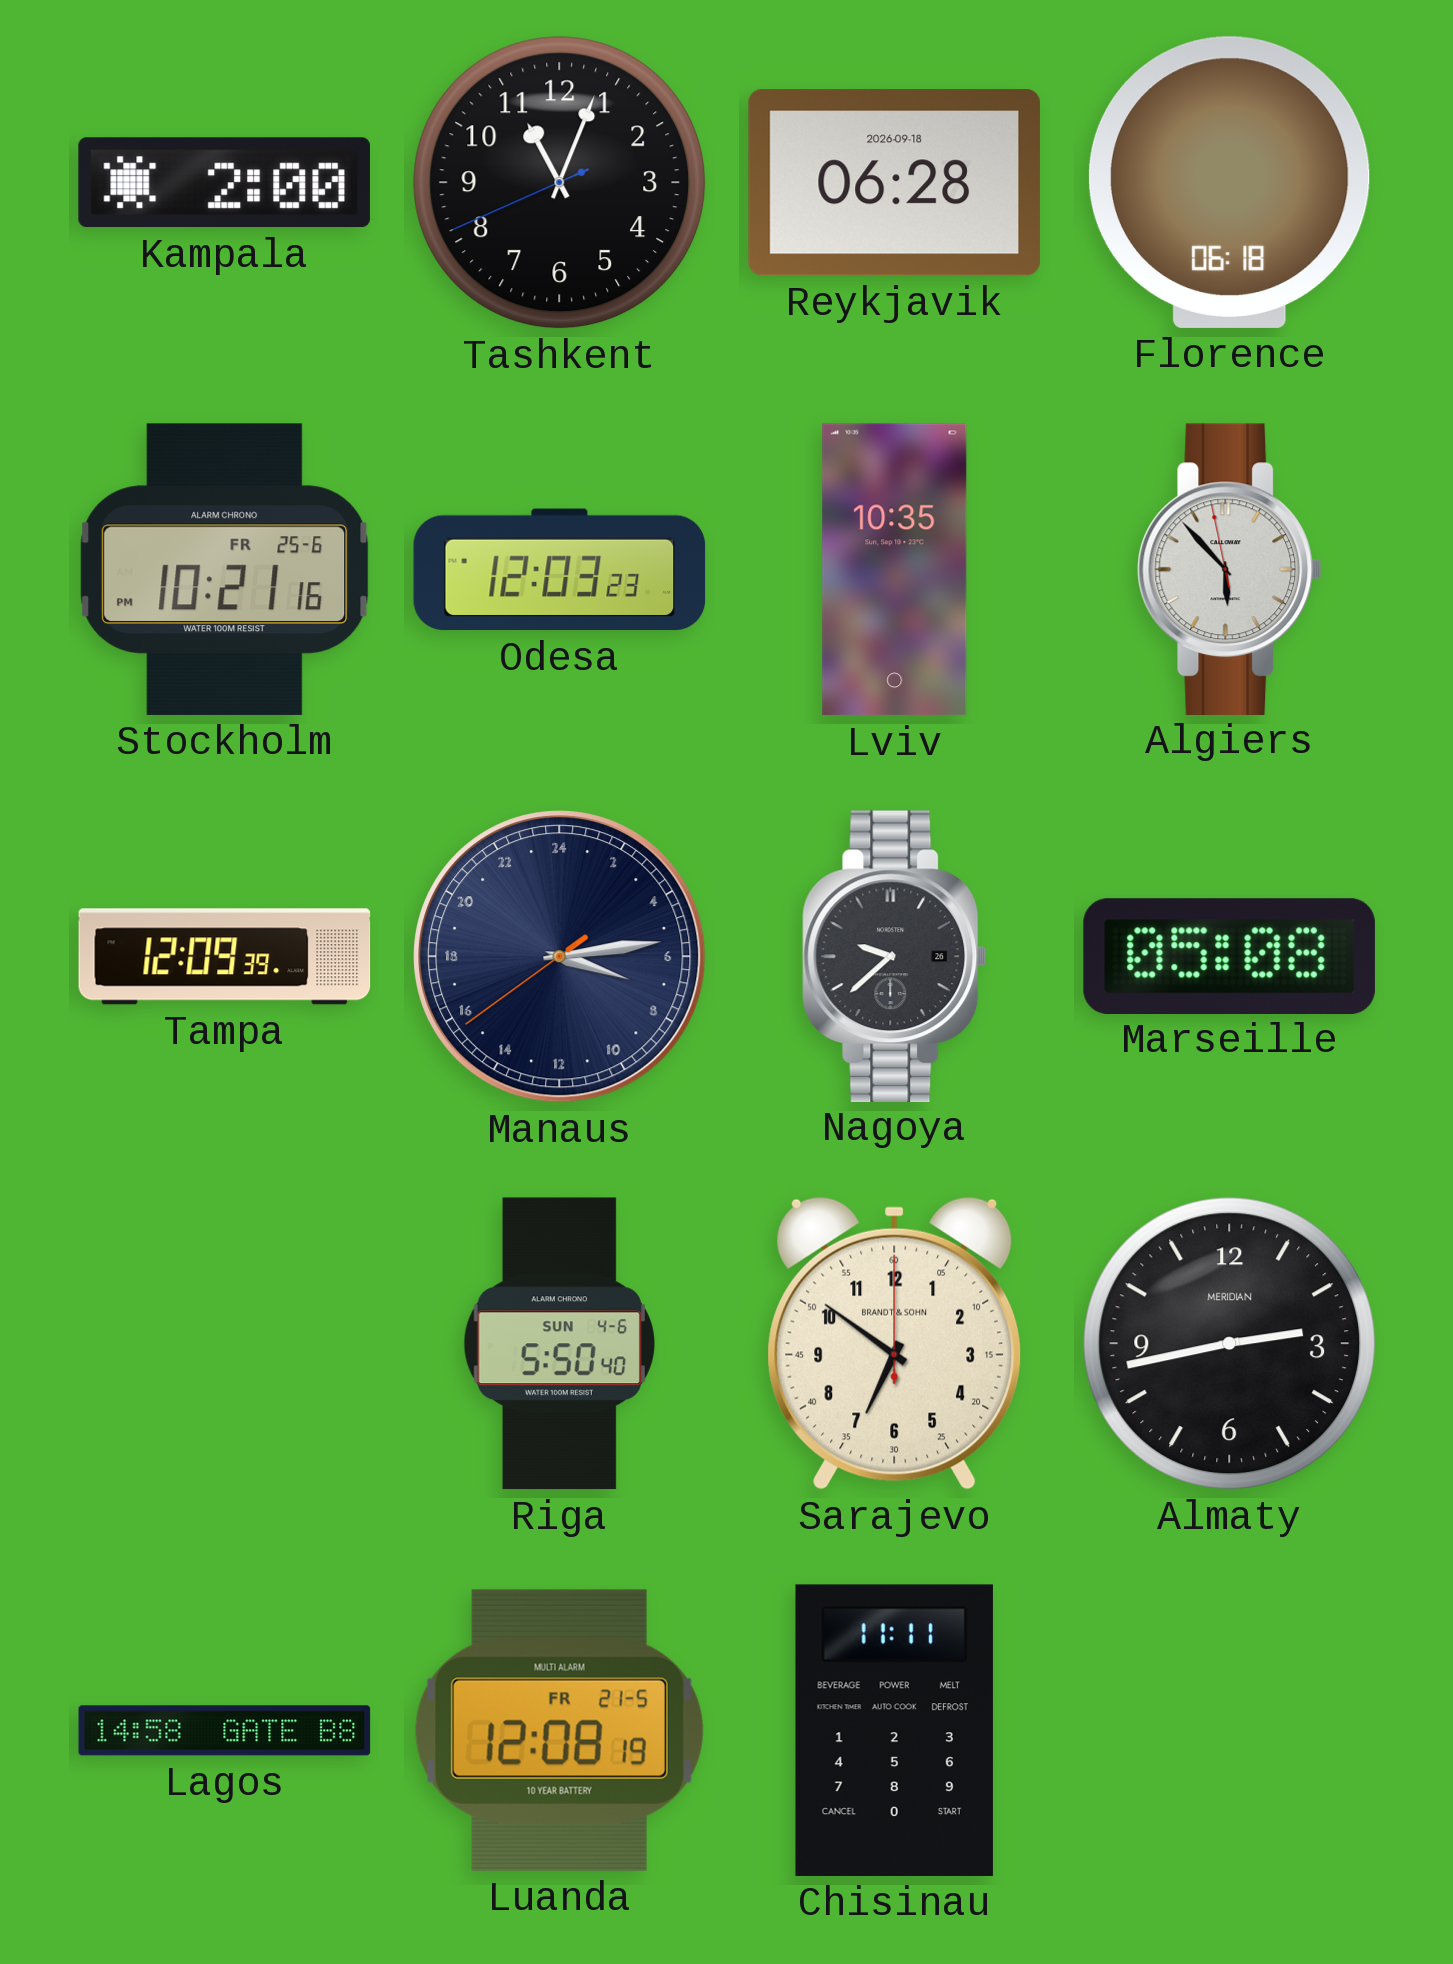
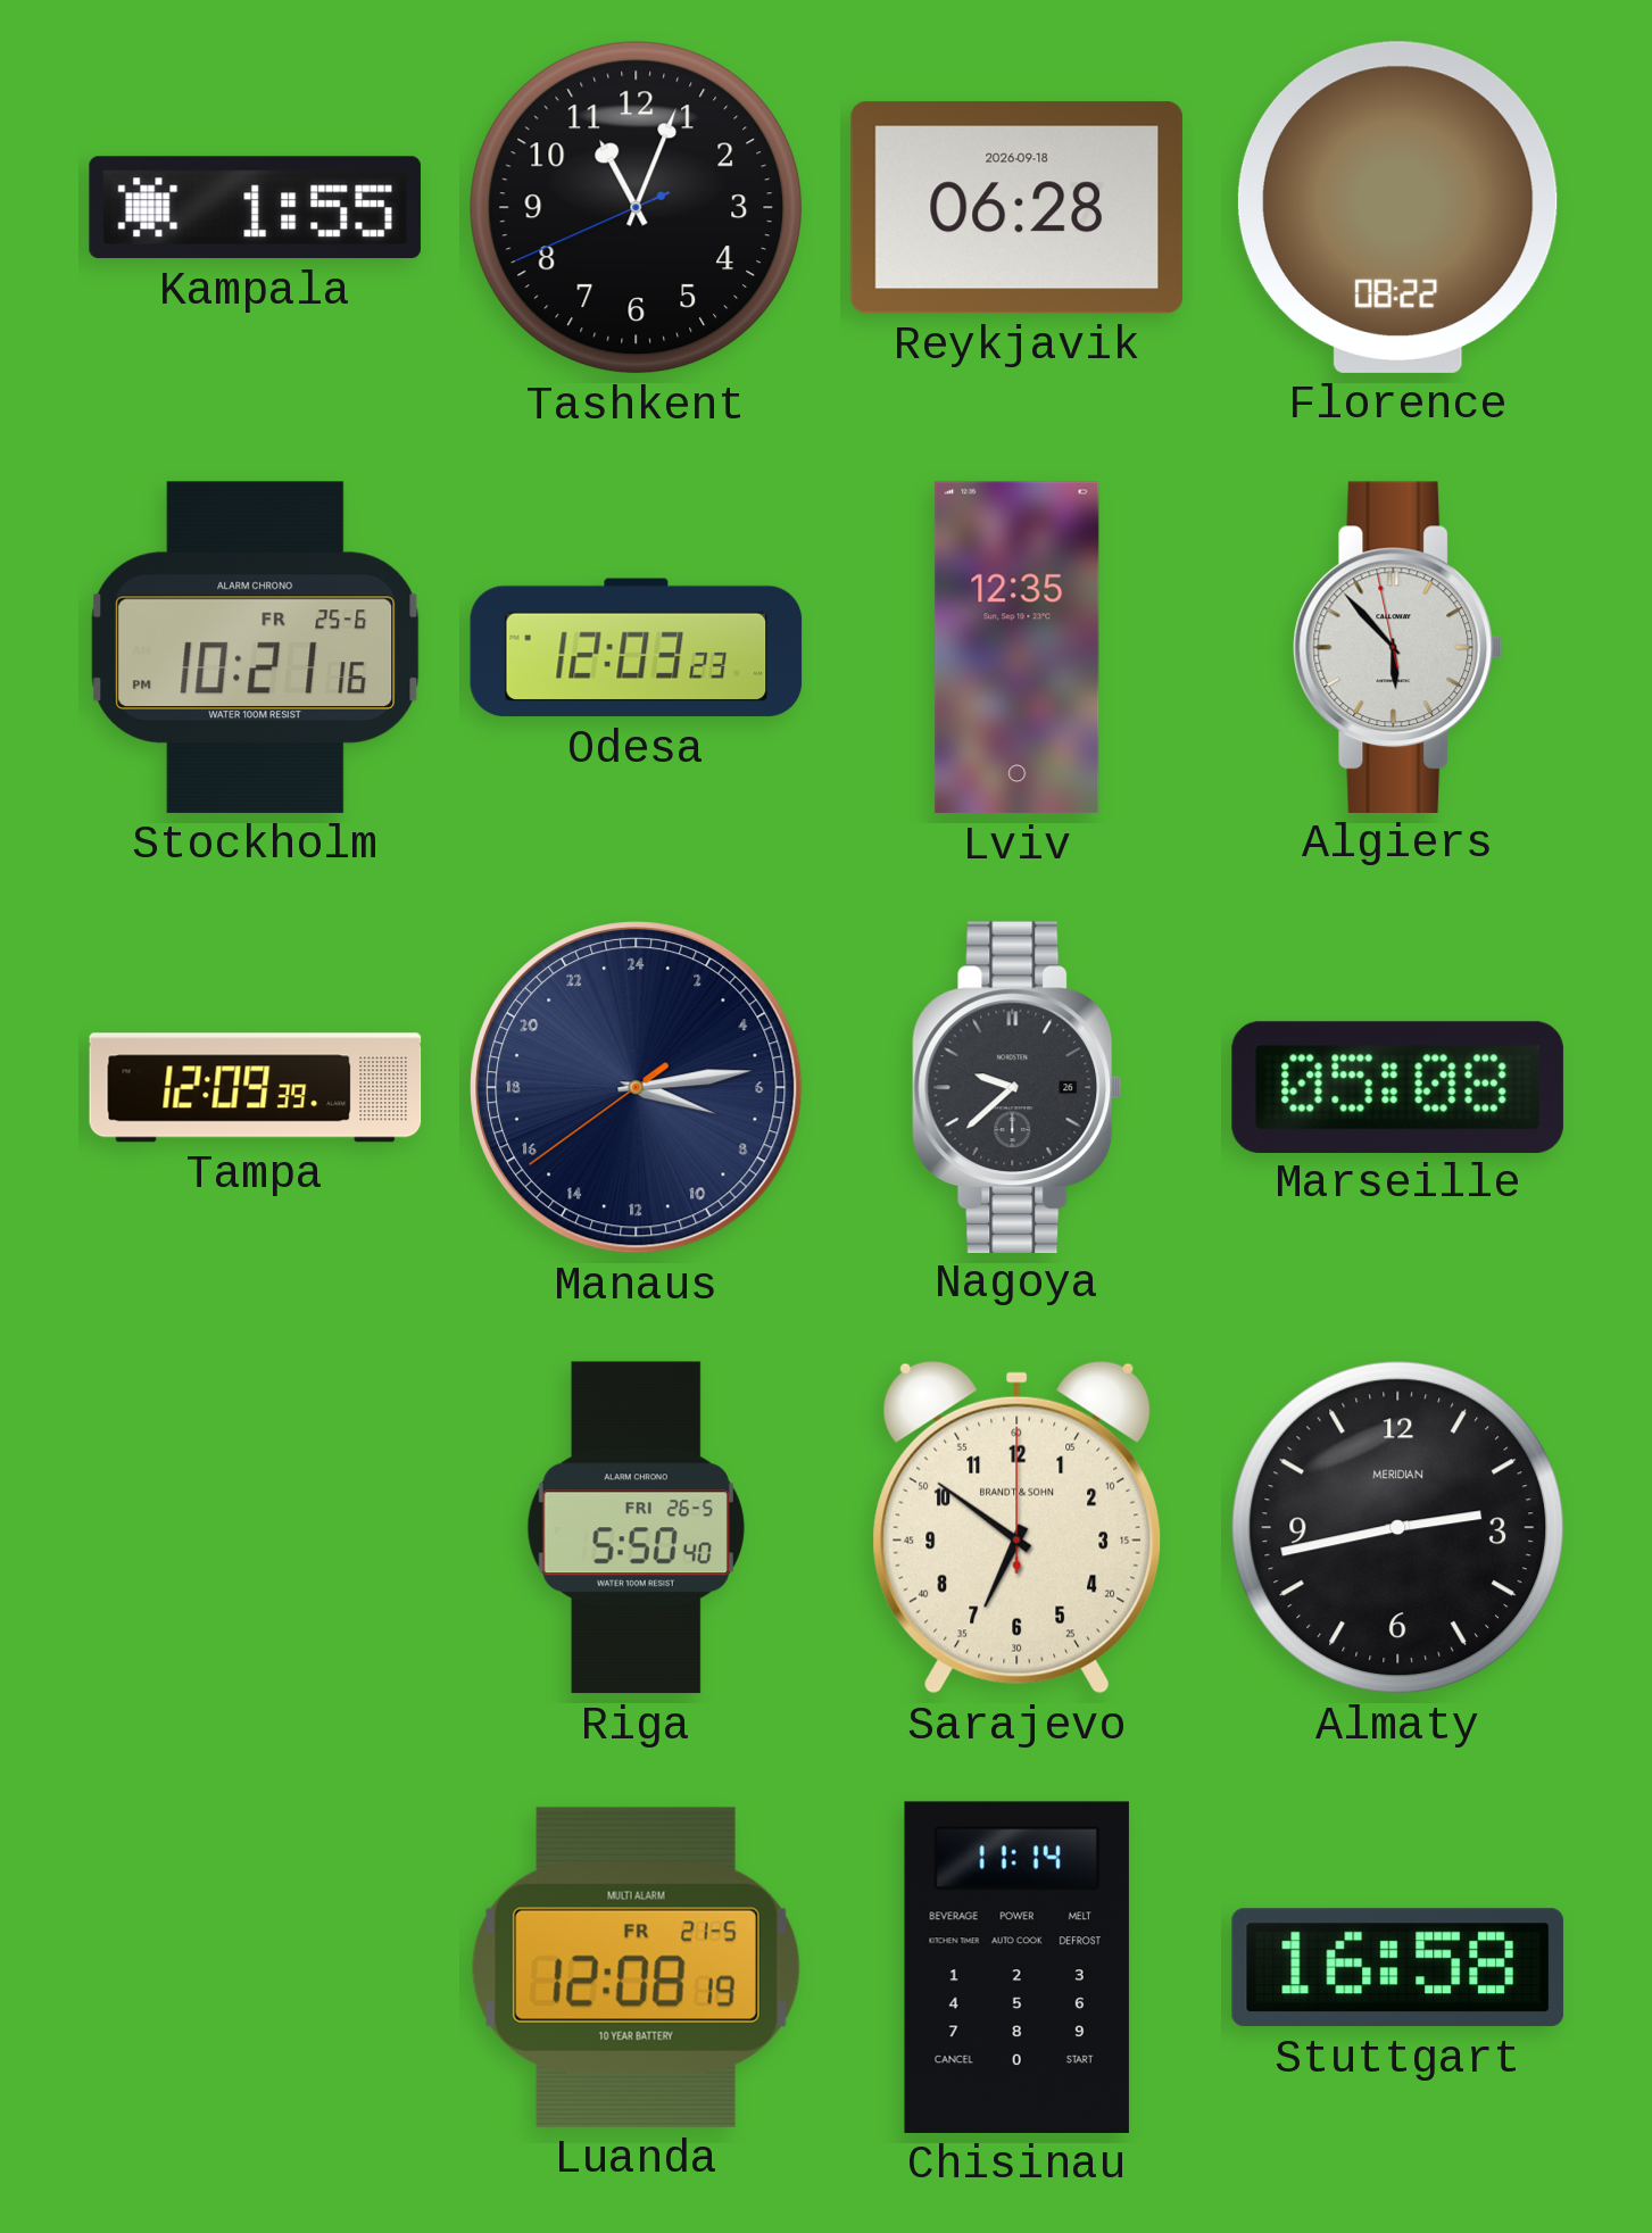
Kampala: 2:00 -> 1:55
Florence: 06:18 -> 08:22
Lviv: 10:35 -> 12:35
Riga date: SUN 4-6 -> FRI 26-5
Lagos: 14:58 -> none
Chisinau: 11:11 -> 11:14
Stuttgart: none -> 16:58
